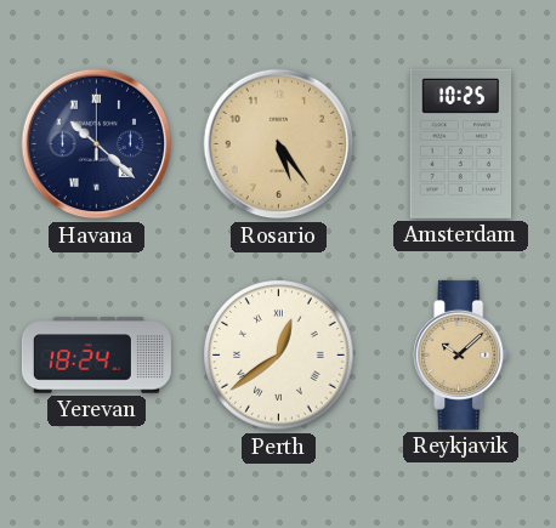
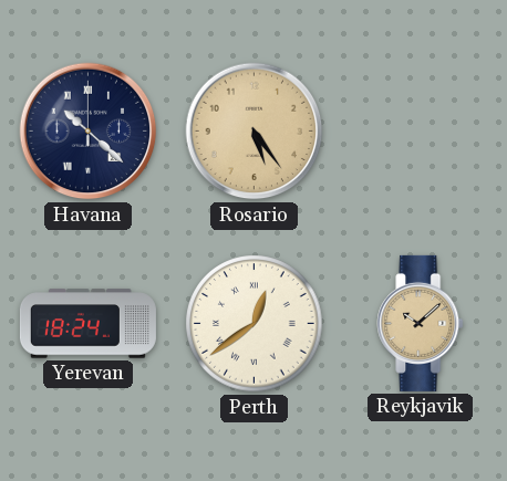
Amsterdam: 10:25 -> none
